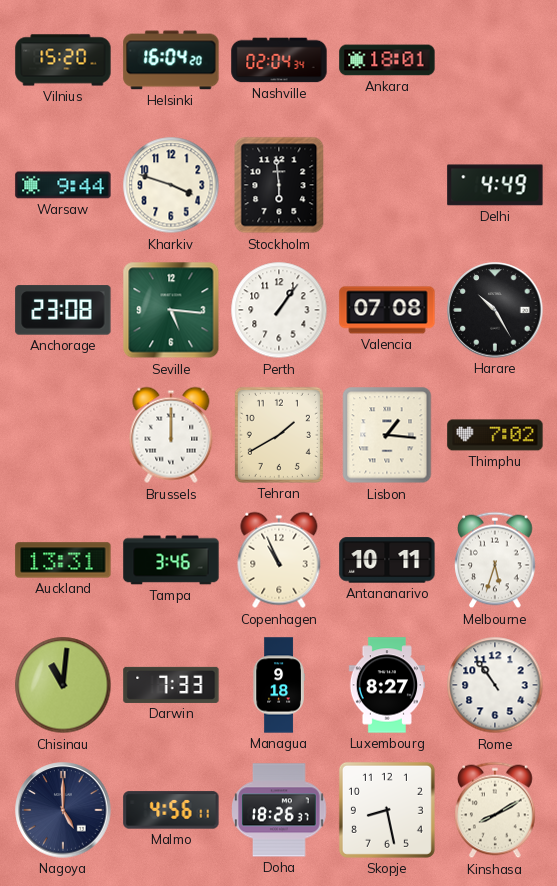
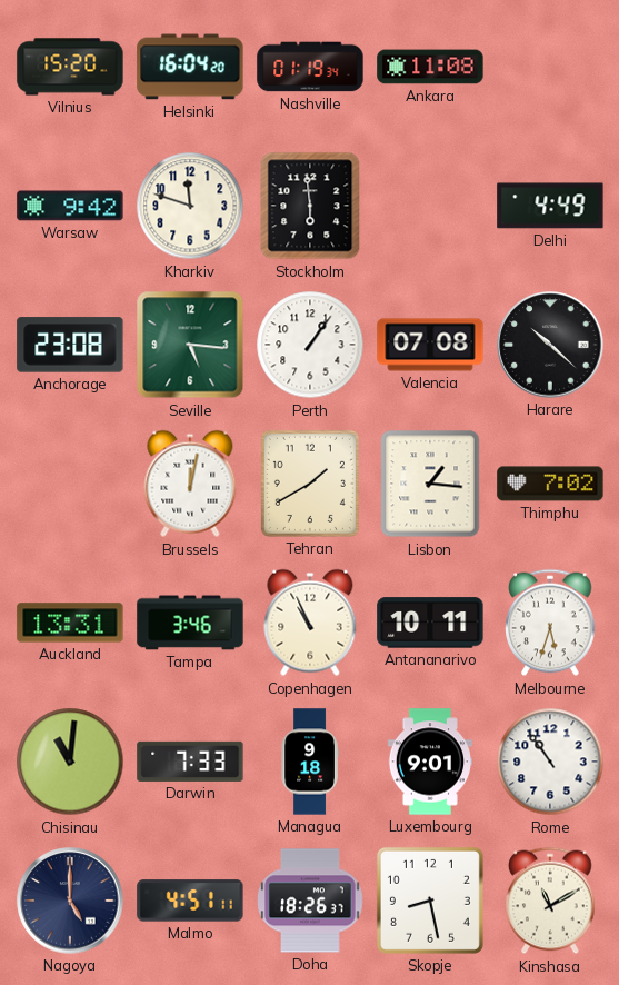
Nashville: 02:04 -> 01:19
Ankara: 18:01 -> 11:08
Warsaw: 9:44 -> 9:42
Kharkiv: 3:48 -> 11:48
Harare: 10:25 -> 10:22
Brussels: 12:00 -> 12:02
Luxembourg: 8:27 -> 9:01
Malmo: 4:56 -> 4:51
Kinshasa: 8:10 -> 11:10
